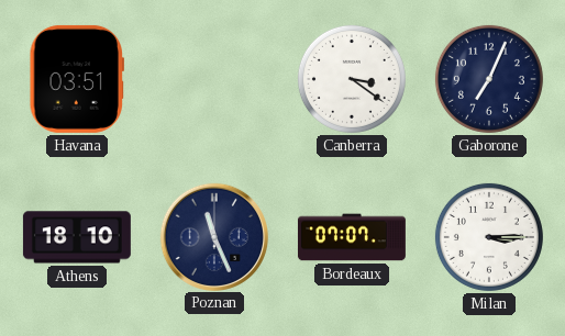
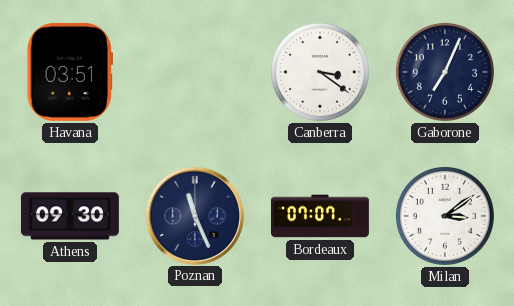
Athens: 18:10 -> 09:30
Milan: 3:15 -> 3:09
